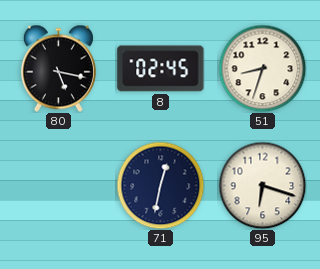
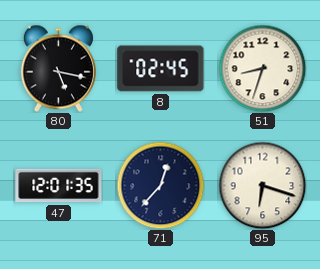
47: none -> 12:01
71: 12:32 -> 12:37
